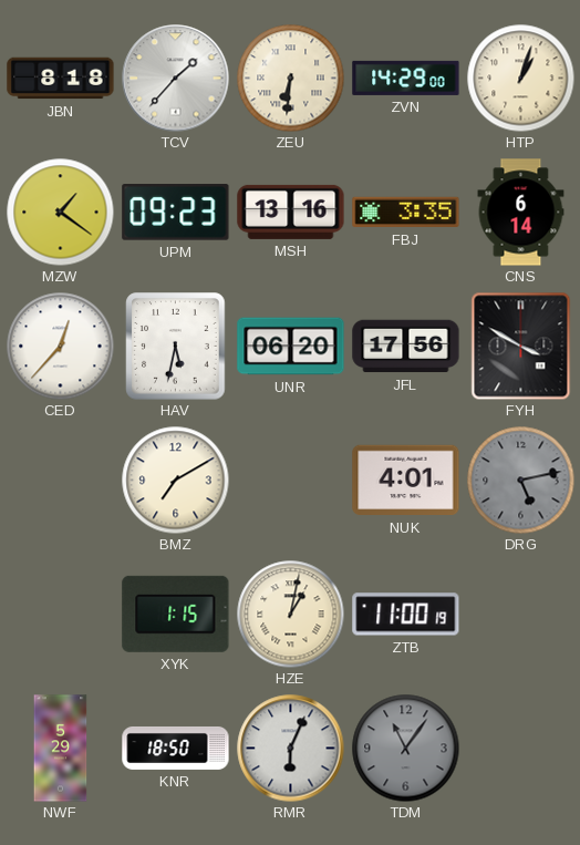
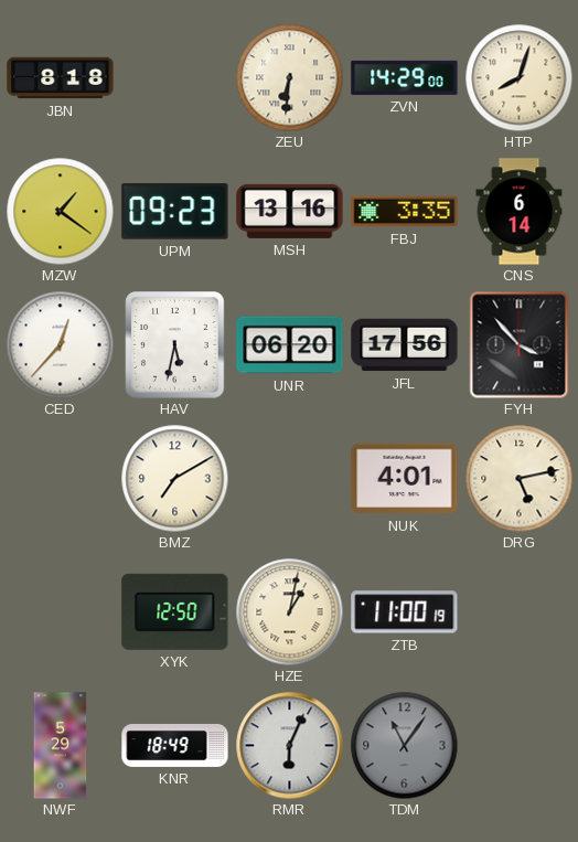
TCV: 1:37 -> none
HTP: 1:03 -> 8:03
FYH: 3:50 -> 3:53
DRG dial: grey -> cream
XYK: 1:15 -> 12:50
KNR: 18:50 -> 18:49
